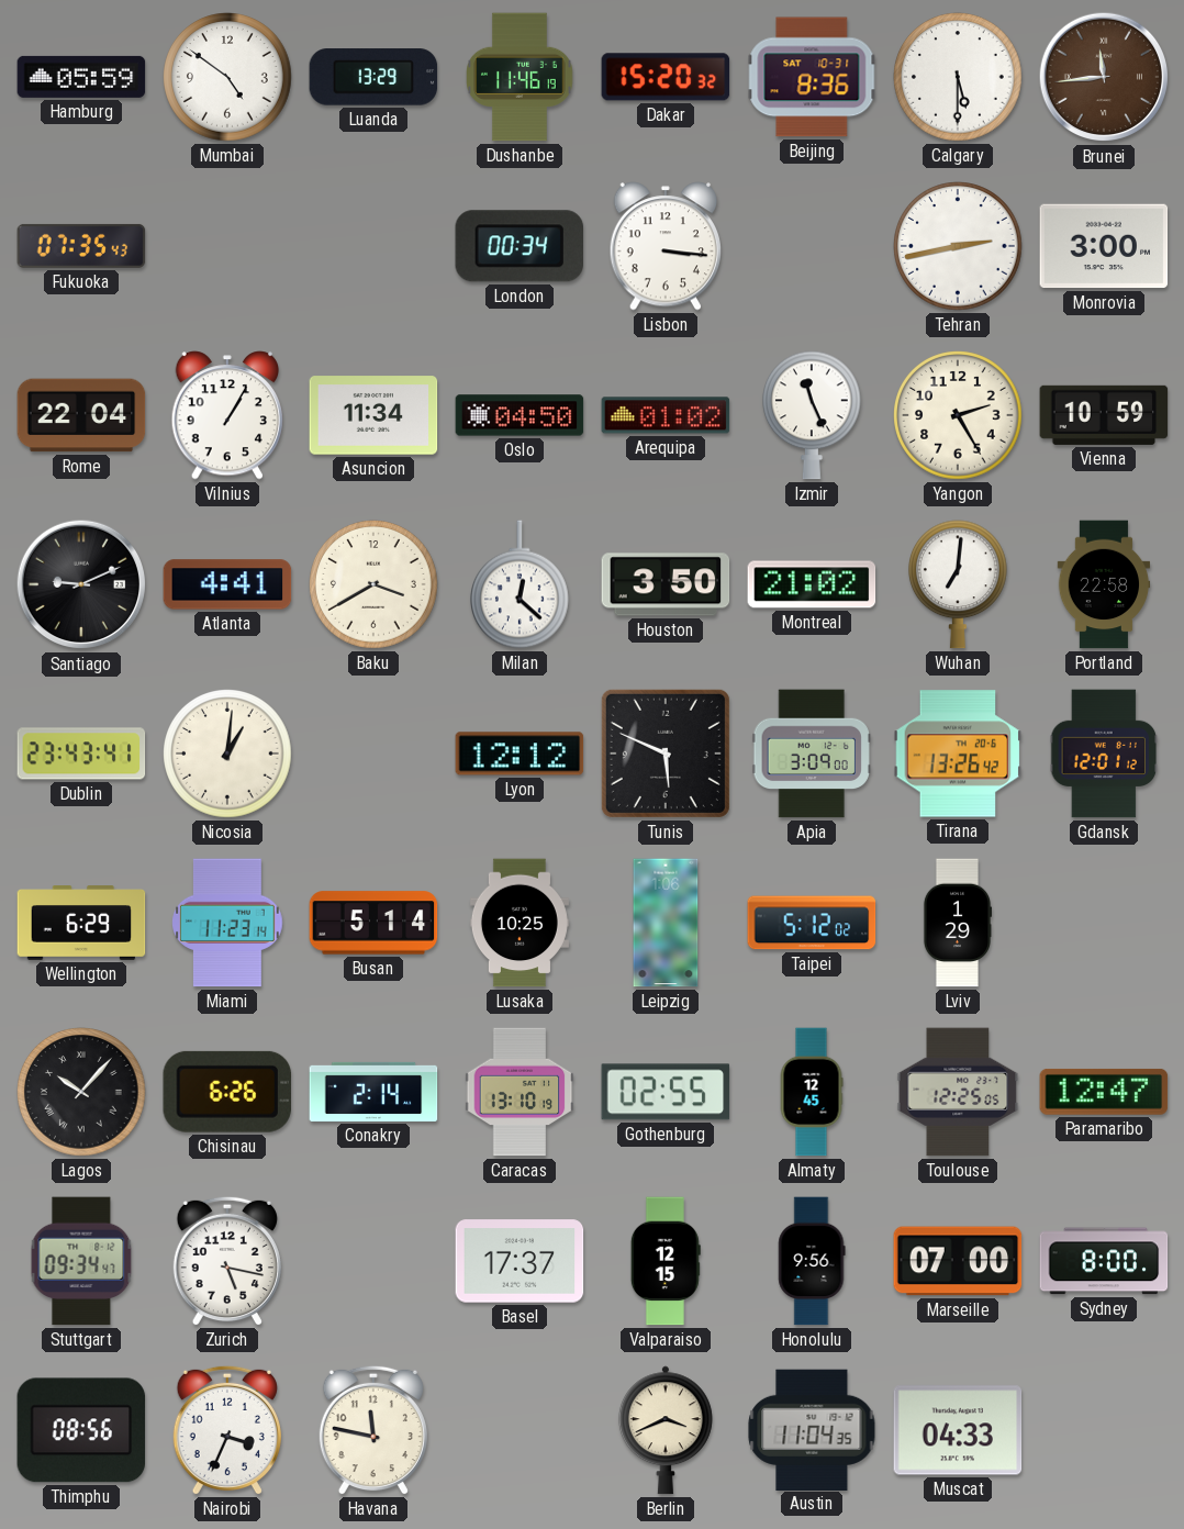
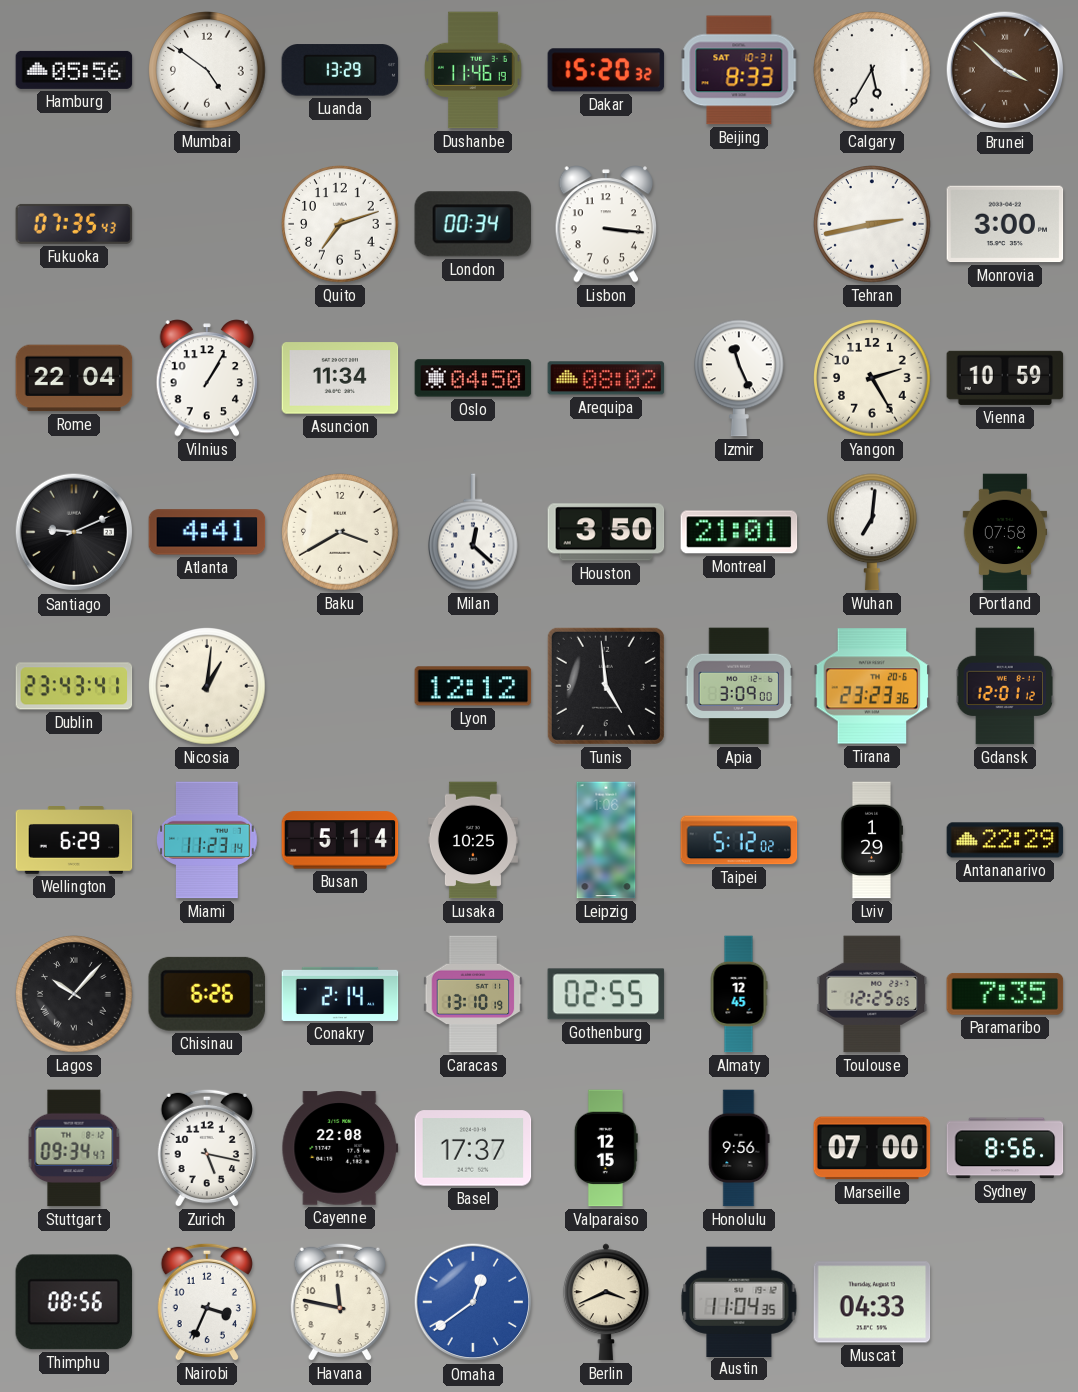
Hamburg: 05:59 -> 05:56
Beijing: 8:36 -> 8:33
Calgary: 5:30 -> 5:35
Brunei: 11:44 -> 3:52
Quito: none -> 7:12
Arequipa: 01:02 -> 08:02
Montreal: 21:02 -> 21:01
Portland: 22:58 -> 07:58
Tunis: 5:49 -> 4:59
Tirana: 13:26 -> 23:23
Antananarivo: none -> 22:29
Paramaribo: 12:47 -> 7:35
Cayenne: none -> 22:08
Sydney: 8:00 -> 8:56
Omaha: none -> 12:39
